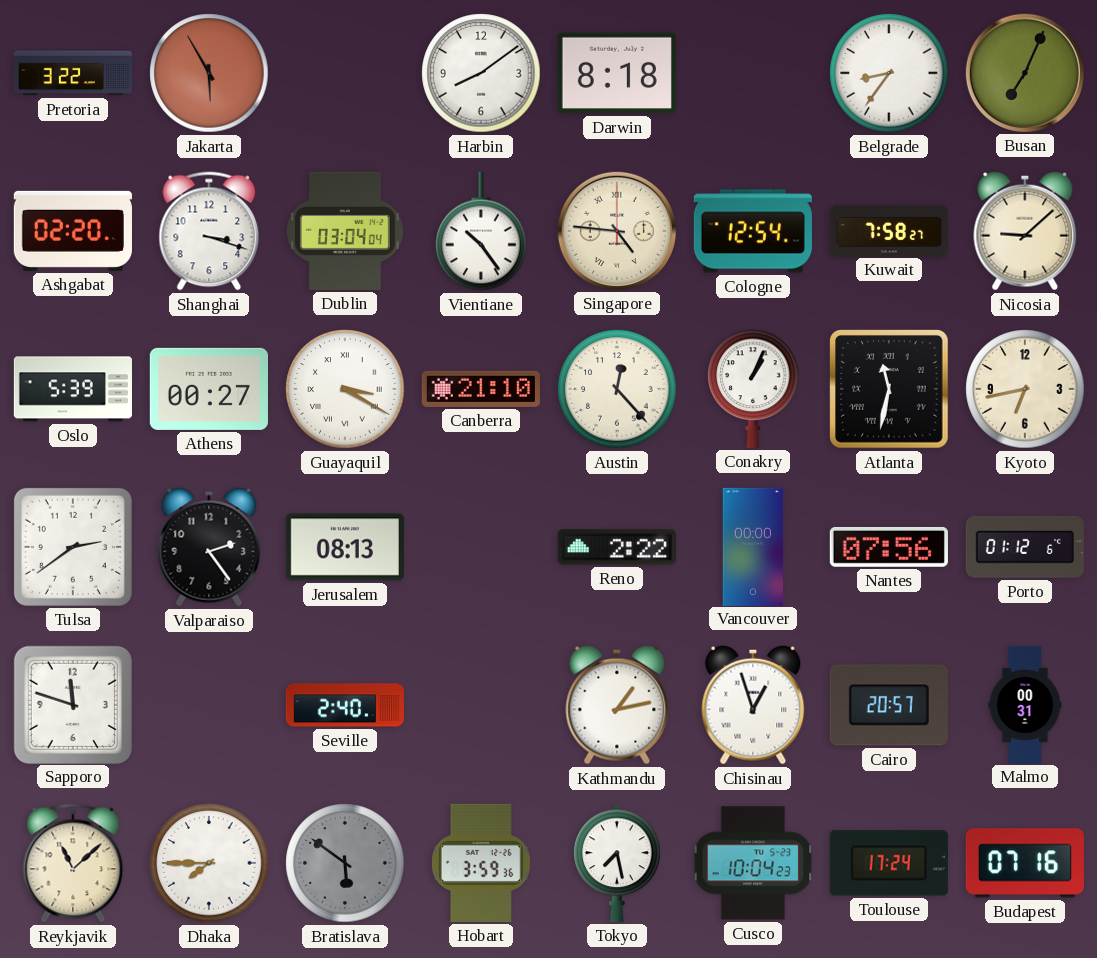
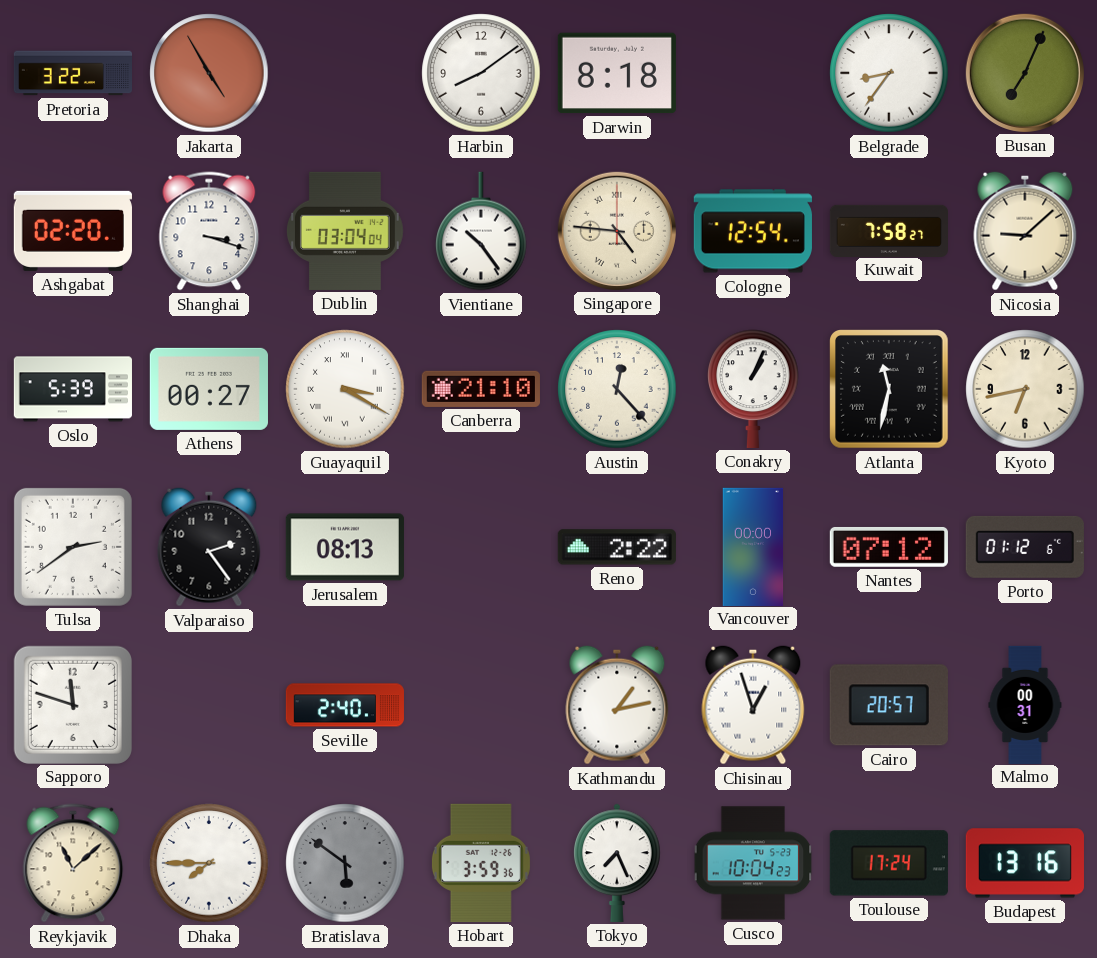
Jakarta: 5:55 -> 4:55
Nantes: 07:56 -> 07:12
Tokyo: 7:28 -> 7:26
Budapest: 07:16 -> 13:16
